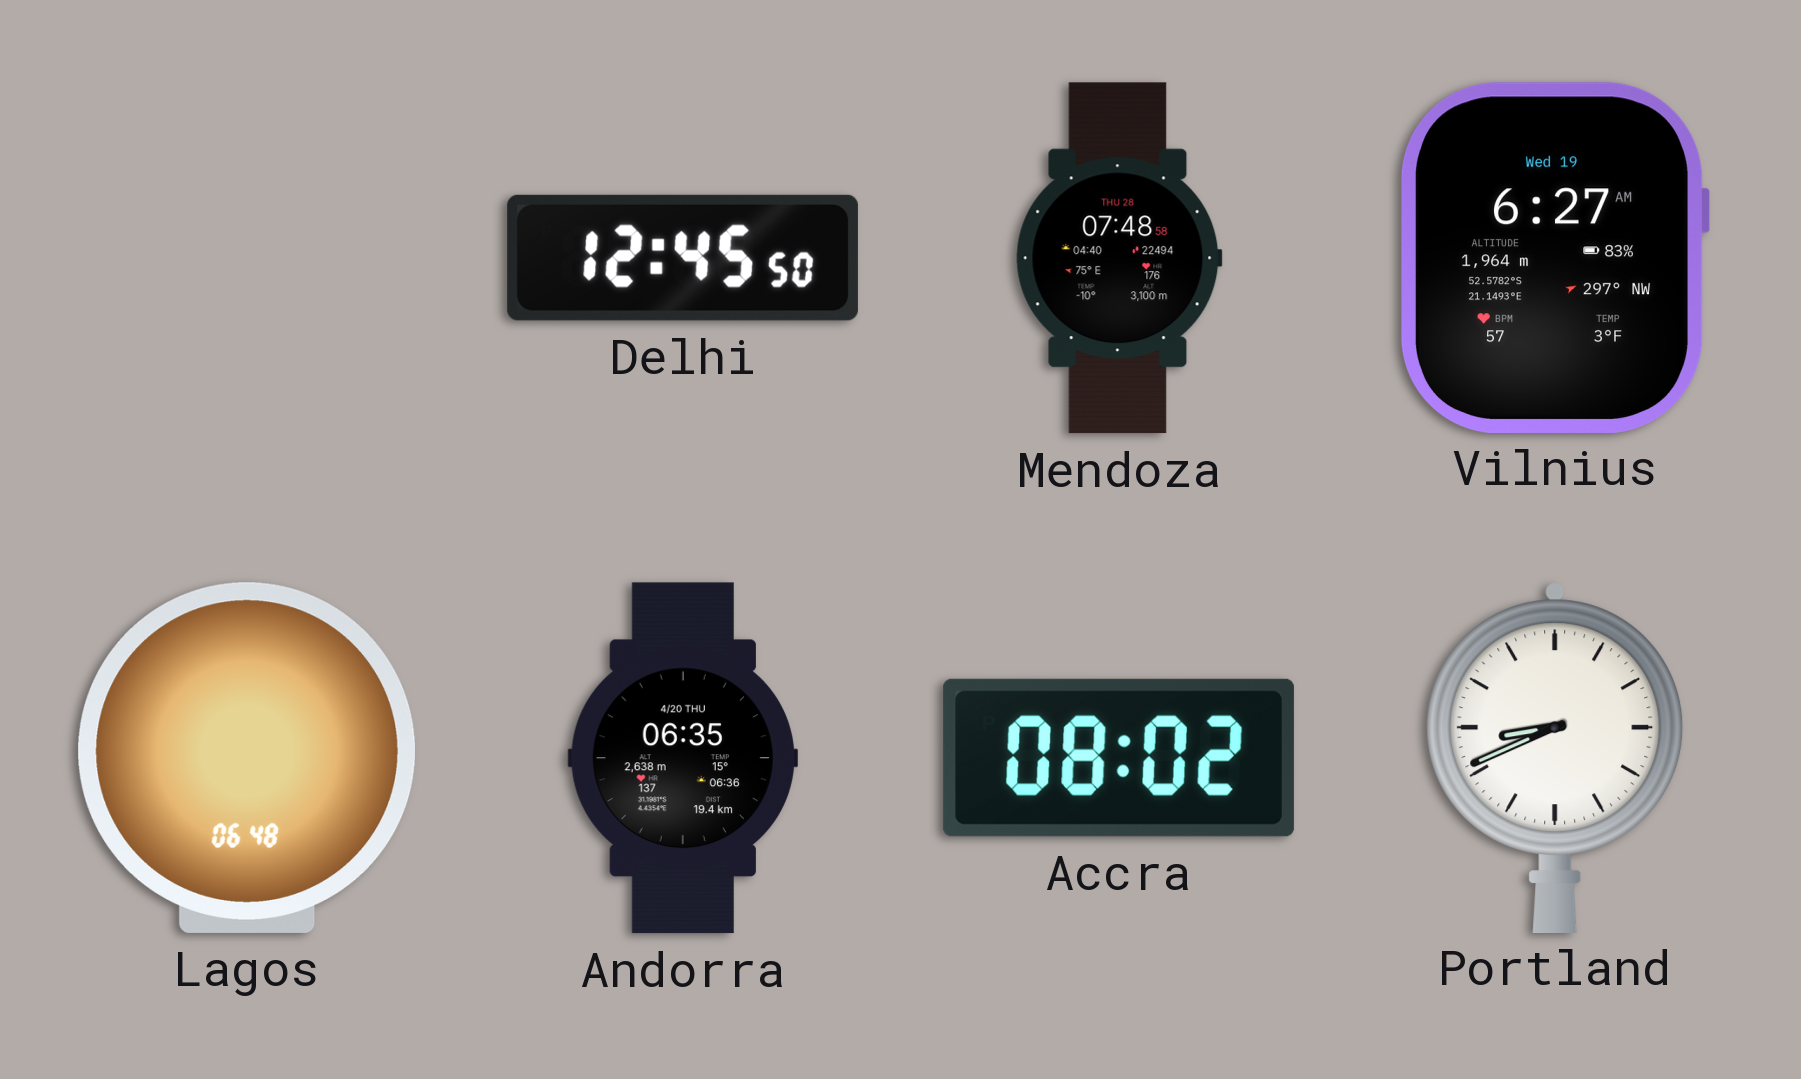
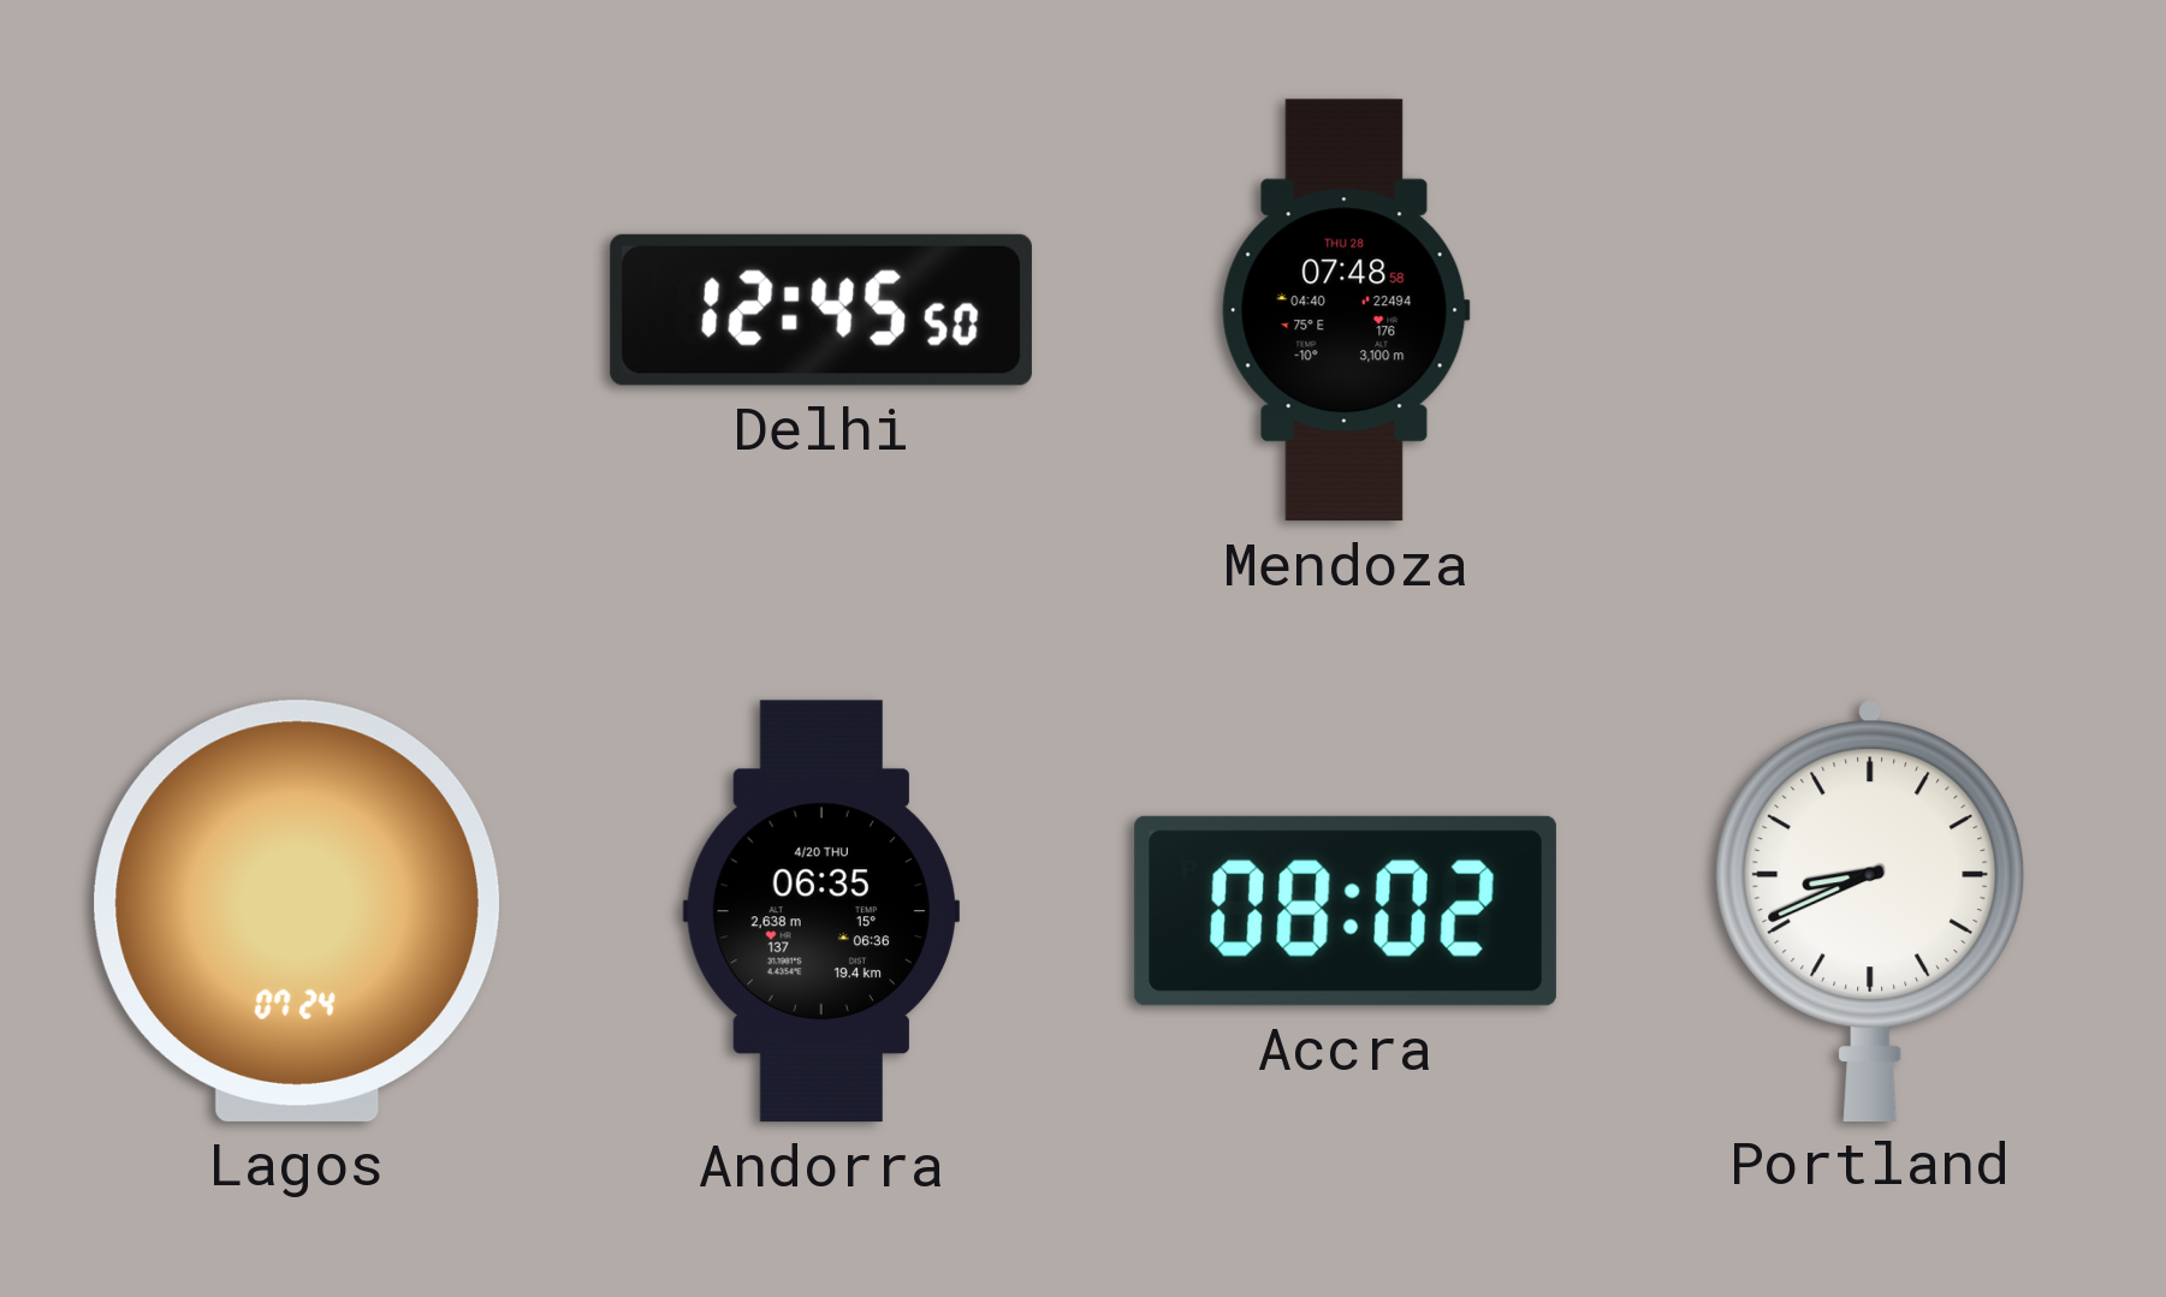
Vilnius: 6:27 -> none
Lagos: 06:48 -> 07:24
